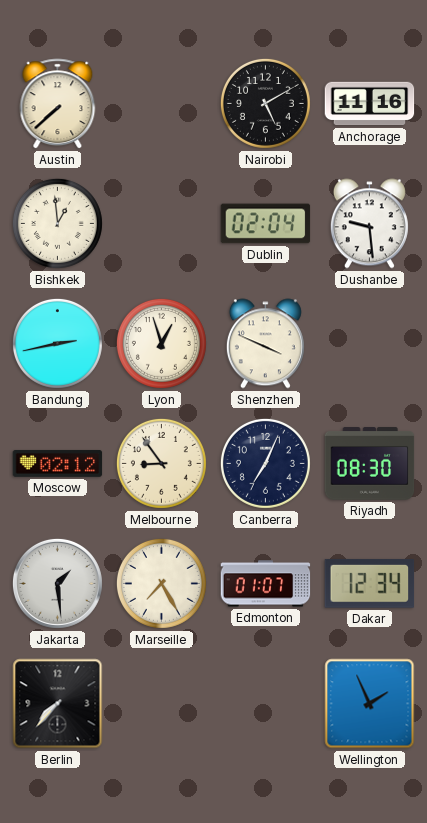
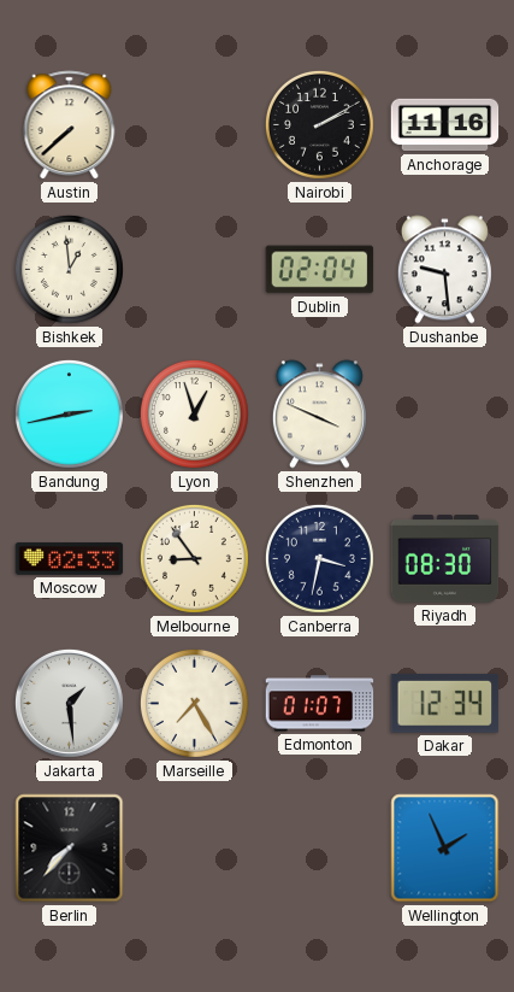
Nairobi: 5:10 -> 2:10
Moscow: 02:12 -> 02:33
Canberra: 7:04 -> 3:32
